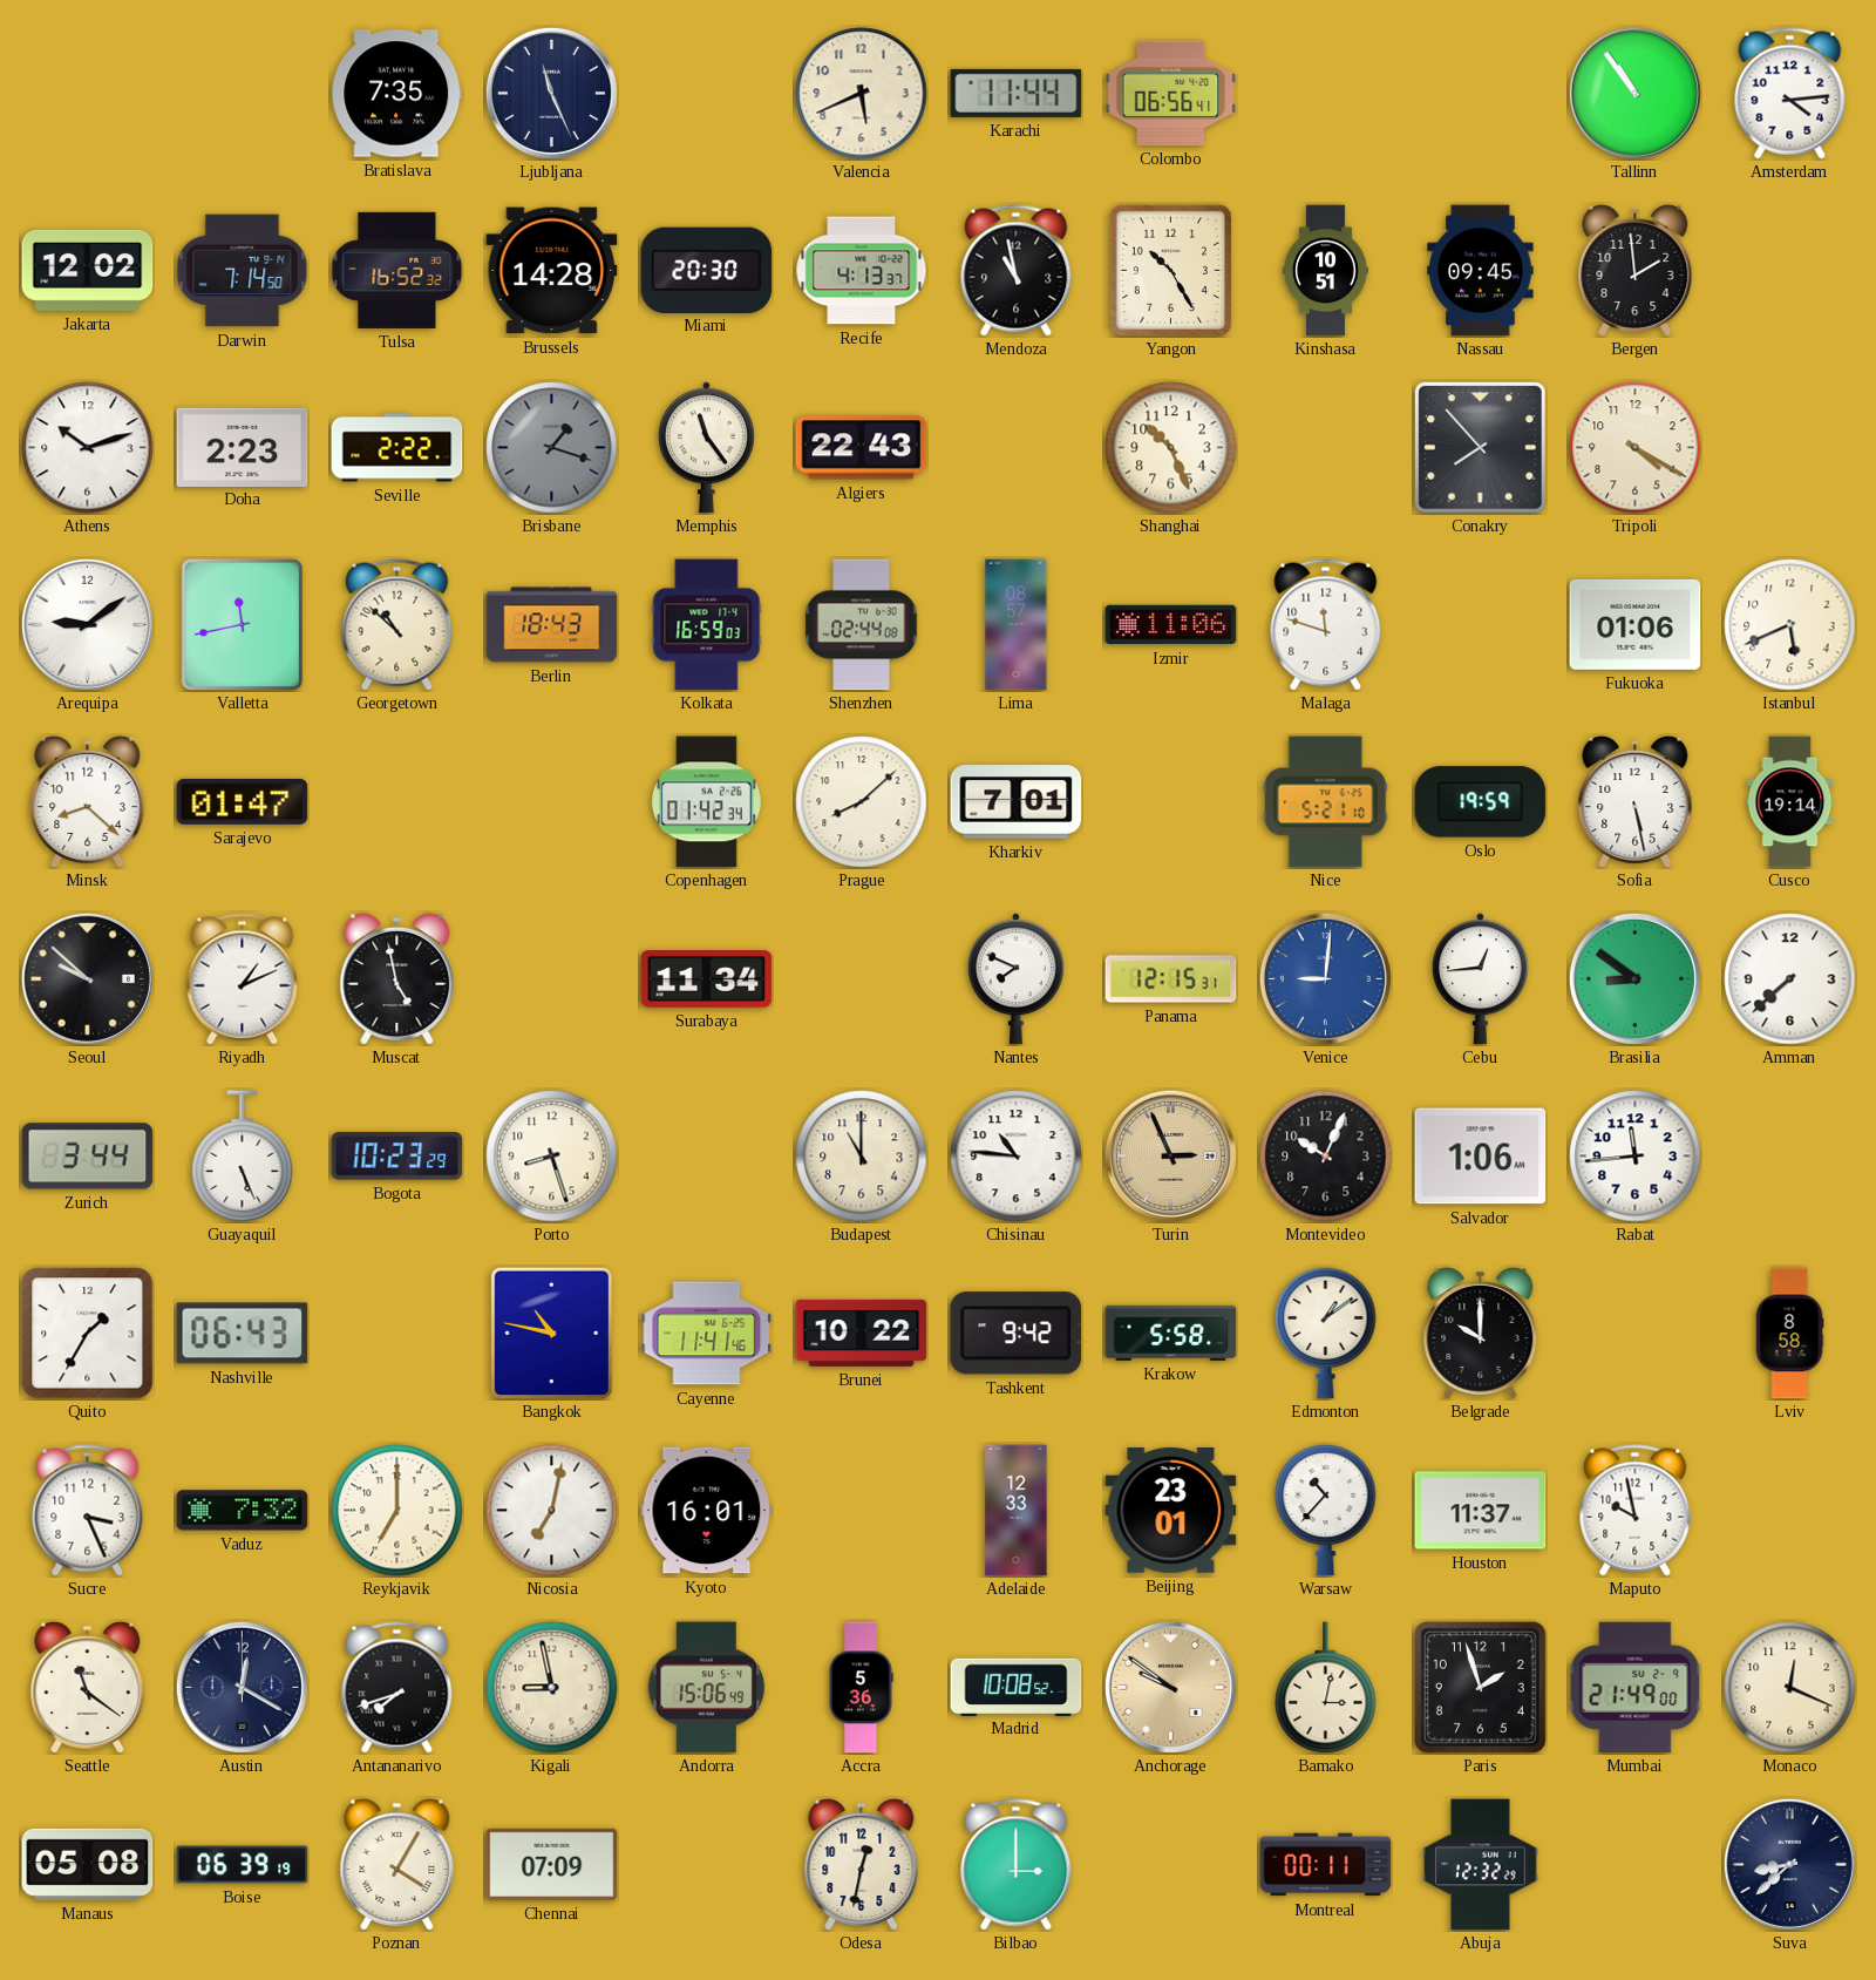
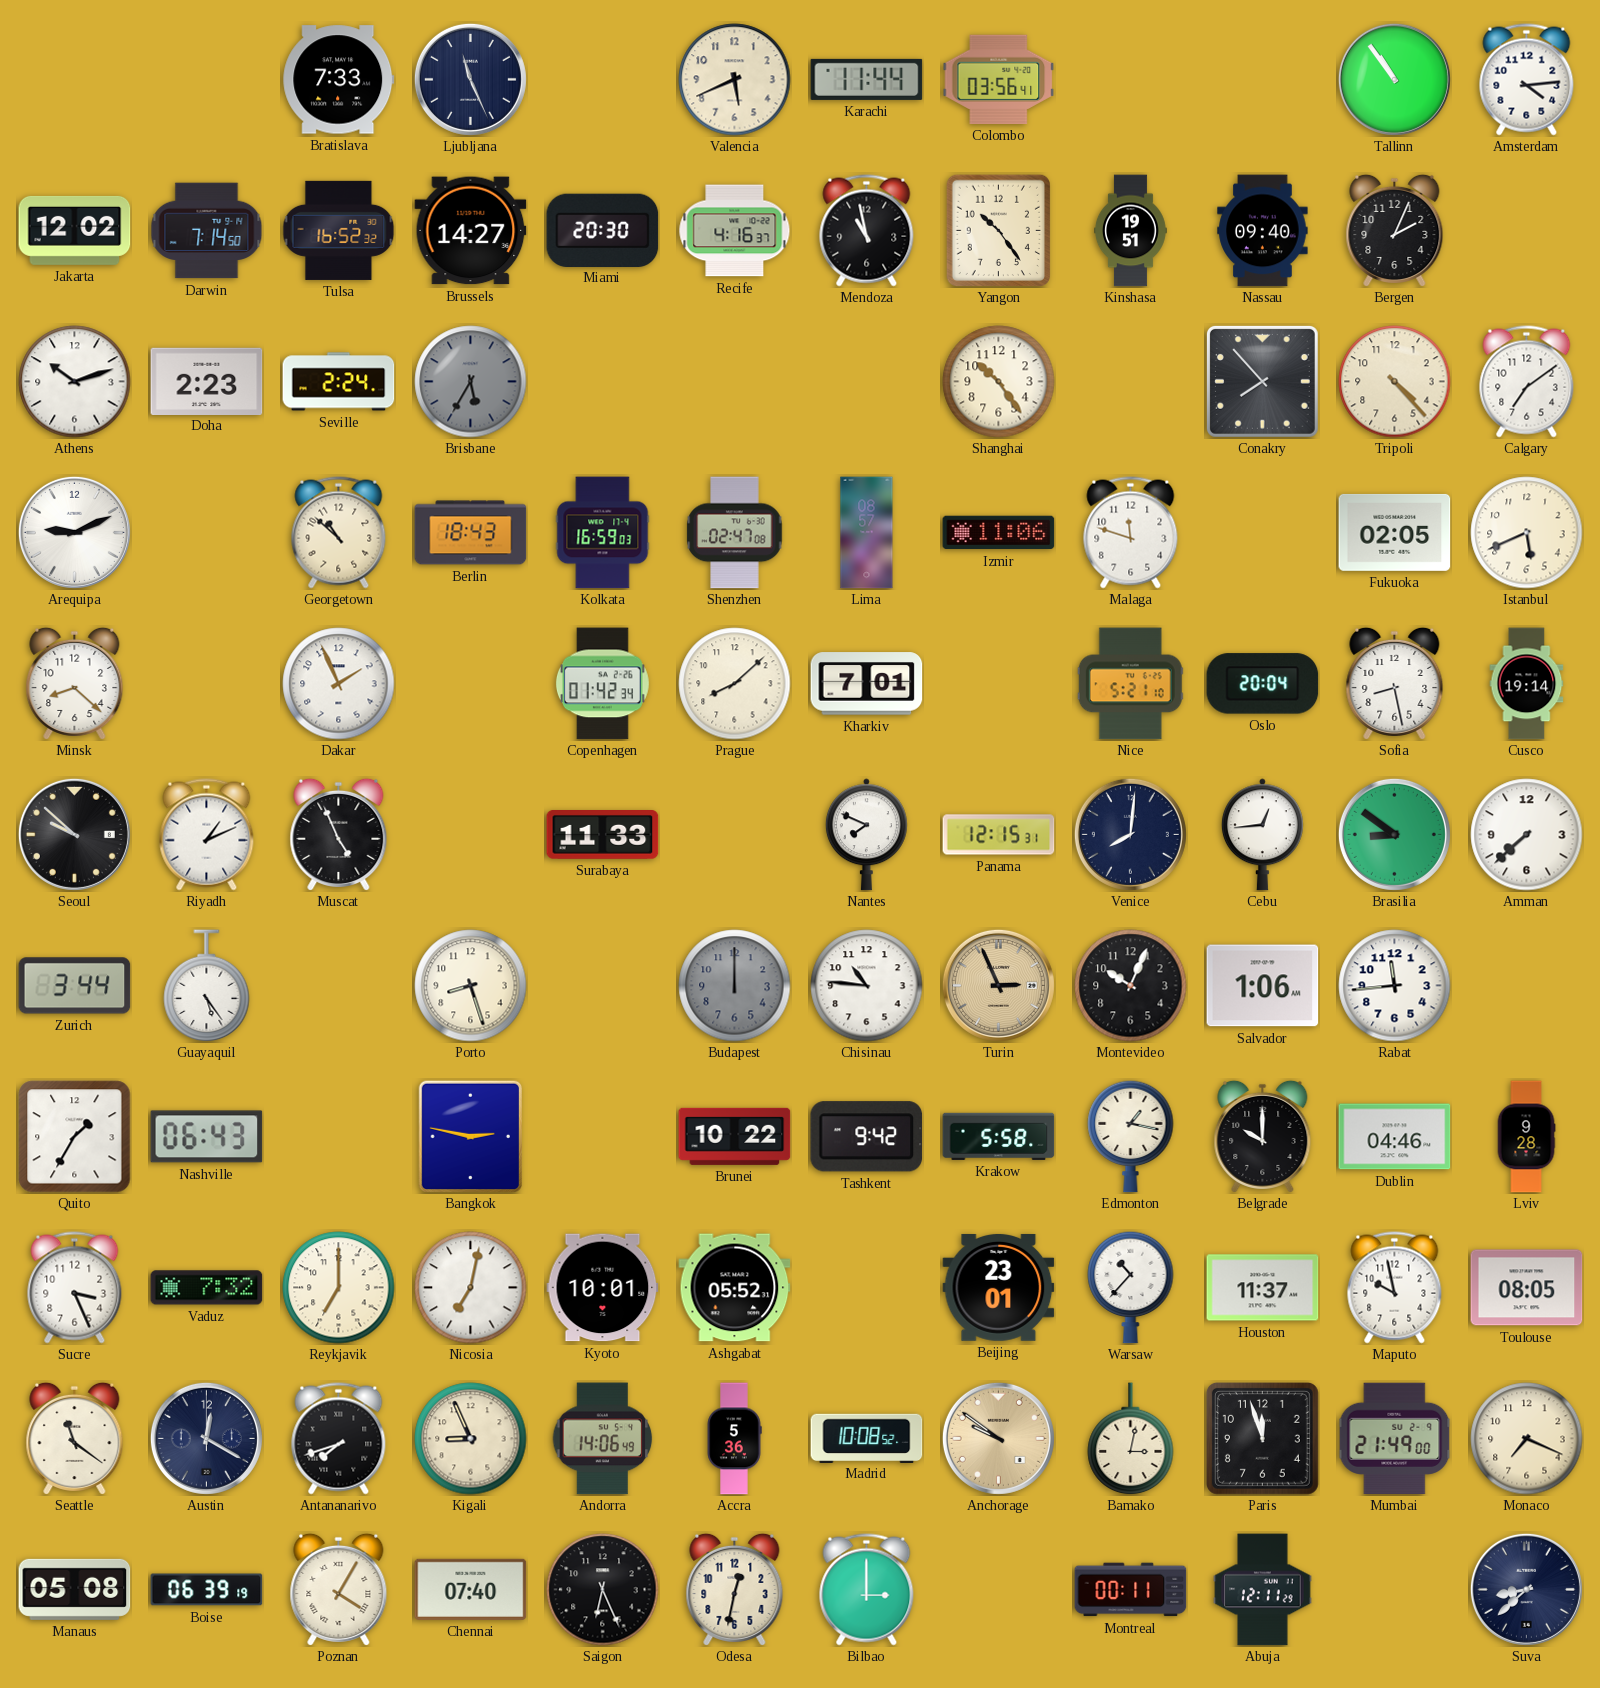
Bratislava: 7:35 -> 7:33
Colombo: 06:56 -> 03:56
Brussels: 14:28 -> 14:27
Recife: 4:13 -> 4:16
Yangon: 10:25 -> 10:24
Kinshasa: 10:51 -> 19:51
Nassau: 09:45 -> 09:40
Bergen: 1:59 -> 2:04
Seville: 2:22 -> 2:24
Brisbane: 1:18 -> 5:35
Memphis: 11:24 -> none
Algiers: 22:43 -> none
Shanghai: 10:26 -> 10:24
Tripoli: 4:20 -> 4:23
Calgary: none -> 7:09
Arequipa: 9:09 -> 9:11
Valletta: 11:43 -> none
Shenzhen: 02:44 -> 02:47
Fukuoka: 01:06 -> 02:05
Sarajevo: 01:47 -> none
Dakar: none -> 1:56
Oslo: 19:59 -> 20:04
Sofia: 5:28 -> 8:28
Muscat: 4:58 -> 4:56
Surabaya: 11:34 -> 11:33
Venice: 9:01 -> 8:01
Venice dial: blue -> navy
Guayaquil: 5:26 -> 5:24
Bogota: 10:23 -> none
Budapest: 11:00 -> 12:00
Budapest dial: cream -> grey
Bangkok: 10:47 -> 2:47
Cayenne: 11:41 -> none
Edmonton: 1:09 -> 1:17
Dublin: none -> 04:46
Lviv: 8:58 -> 9:28
Kyoto: 16:01 -> 10:01
Ashgabat: none -> 05:52
Adelaide: 12:33 -> none
Toulouse: none -> 08:05
Kigali: 8:58 -> 8:56
Andorra: 15:06 -> 14:06
Paris: 1:57 -> 11:57
Monaco: 12:19 -> 7:19
Chennai: 07:09 -> 07:40
Saigon: none -> 6:26
Abuja: 12:32 -> 12:11
